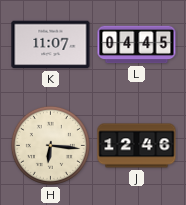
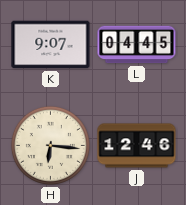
K: 11:07 -> 9:07
